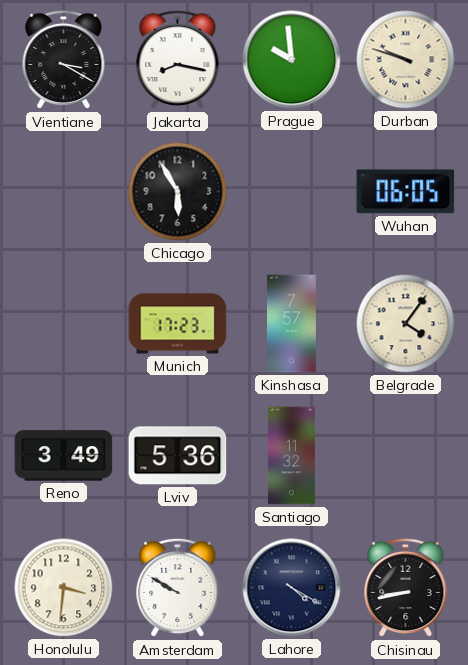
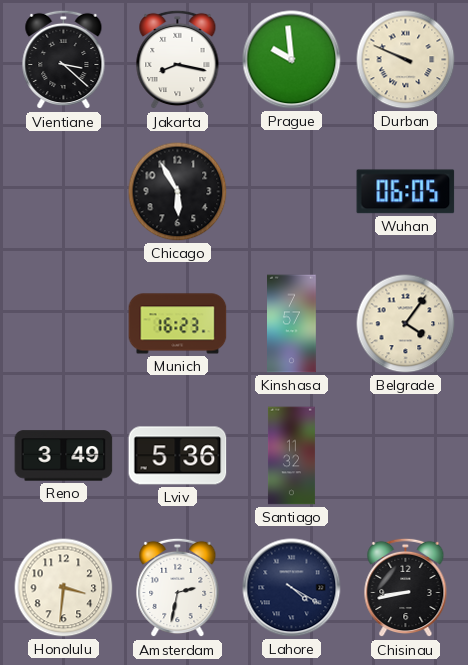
Vientiane: 3:20 -> 3:22
Durban: 9:48 -> 9:49
Munich: 17:23 -> 16:23
Amsterdam: 9:50 -> 2:32
